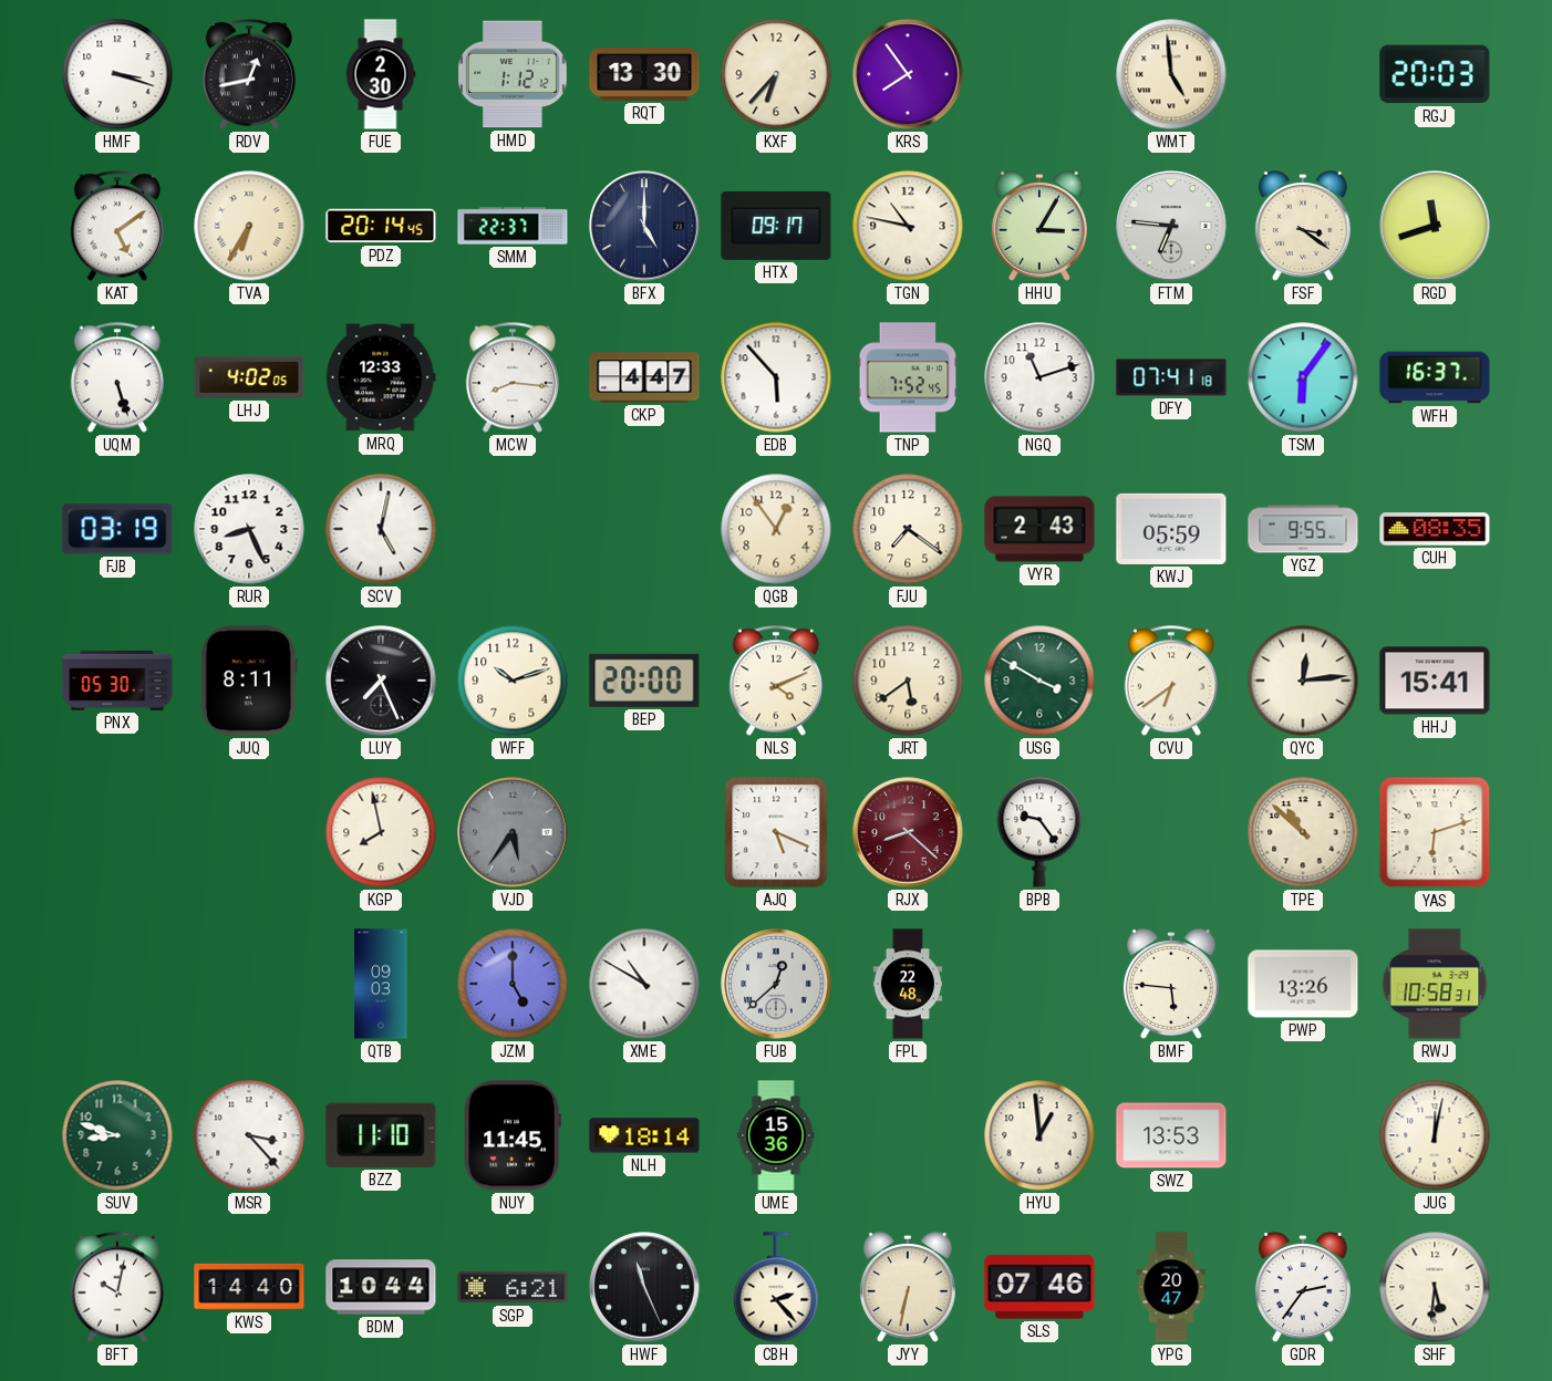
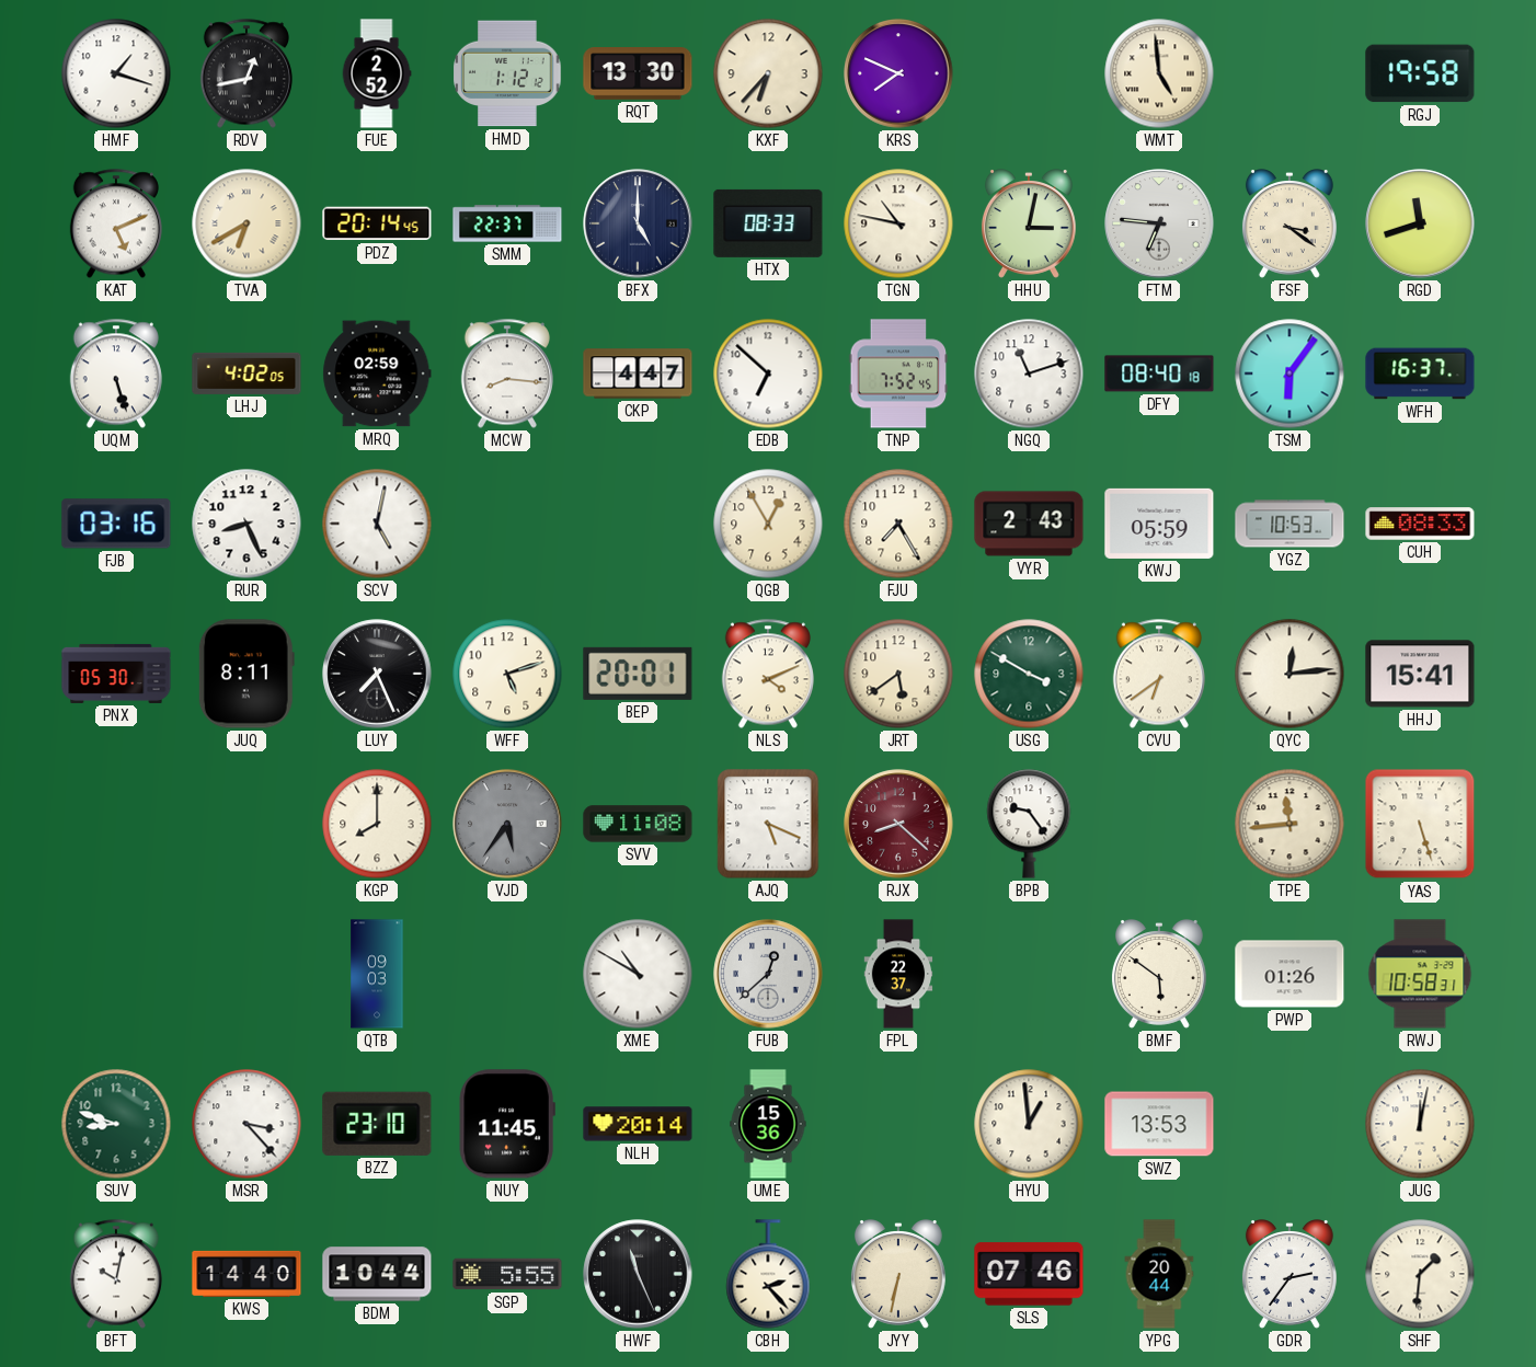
HMF: 3:18 -> 1:18
FUE: 2:30 -> 2:52
KRS: 7:54 -> 7:49
RGJ: 20:03 -> 19:58
KAT: 5:09 -> 5:11
TVA: 6:35 -> 6:40
HTX: 09:17 -> 08:33
HHU: 3:05 -> 3:02
MRQ: 12:33 -> 02:59
EDB: 5:53 -> 6:52
DFY: 07:41 -> 08:40
FJB: 03:19 -> 03:16
QGB: 12:54 -> 12:55
FJU: 7:21 -> 7:25
YGZ: 9:55 -> 10:53
CUH: 08:35 -> 08:33
WFF: 10:12 -> 5:12
BEP: 20:00 -> 20:01
KGP: 7:58 -> 8:00
SVV: none -> 11:08
TPE: 10:52 -> 11:44
YAS: 6:12 -> 5:27
JZM: 5:00 -> none
FPL: 22:48 -> 22:37
BMF: 5:46 -> 5:51
PWP: 13:26 -> 01:26
BZZ: 11:10 -> 23:10
NLH: 18:14 -> 20:14
SGP: 6:21 -> 5:55
YPG: 20:47 -> 20:44
SHF: 5:31 -> 1:31
